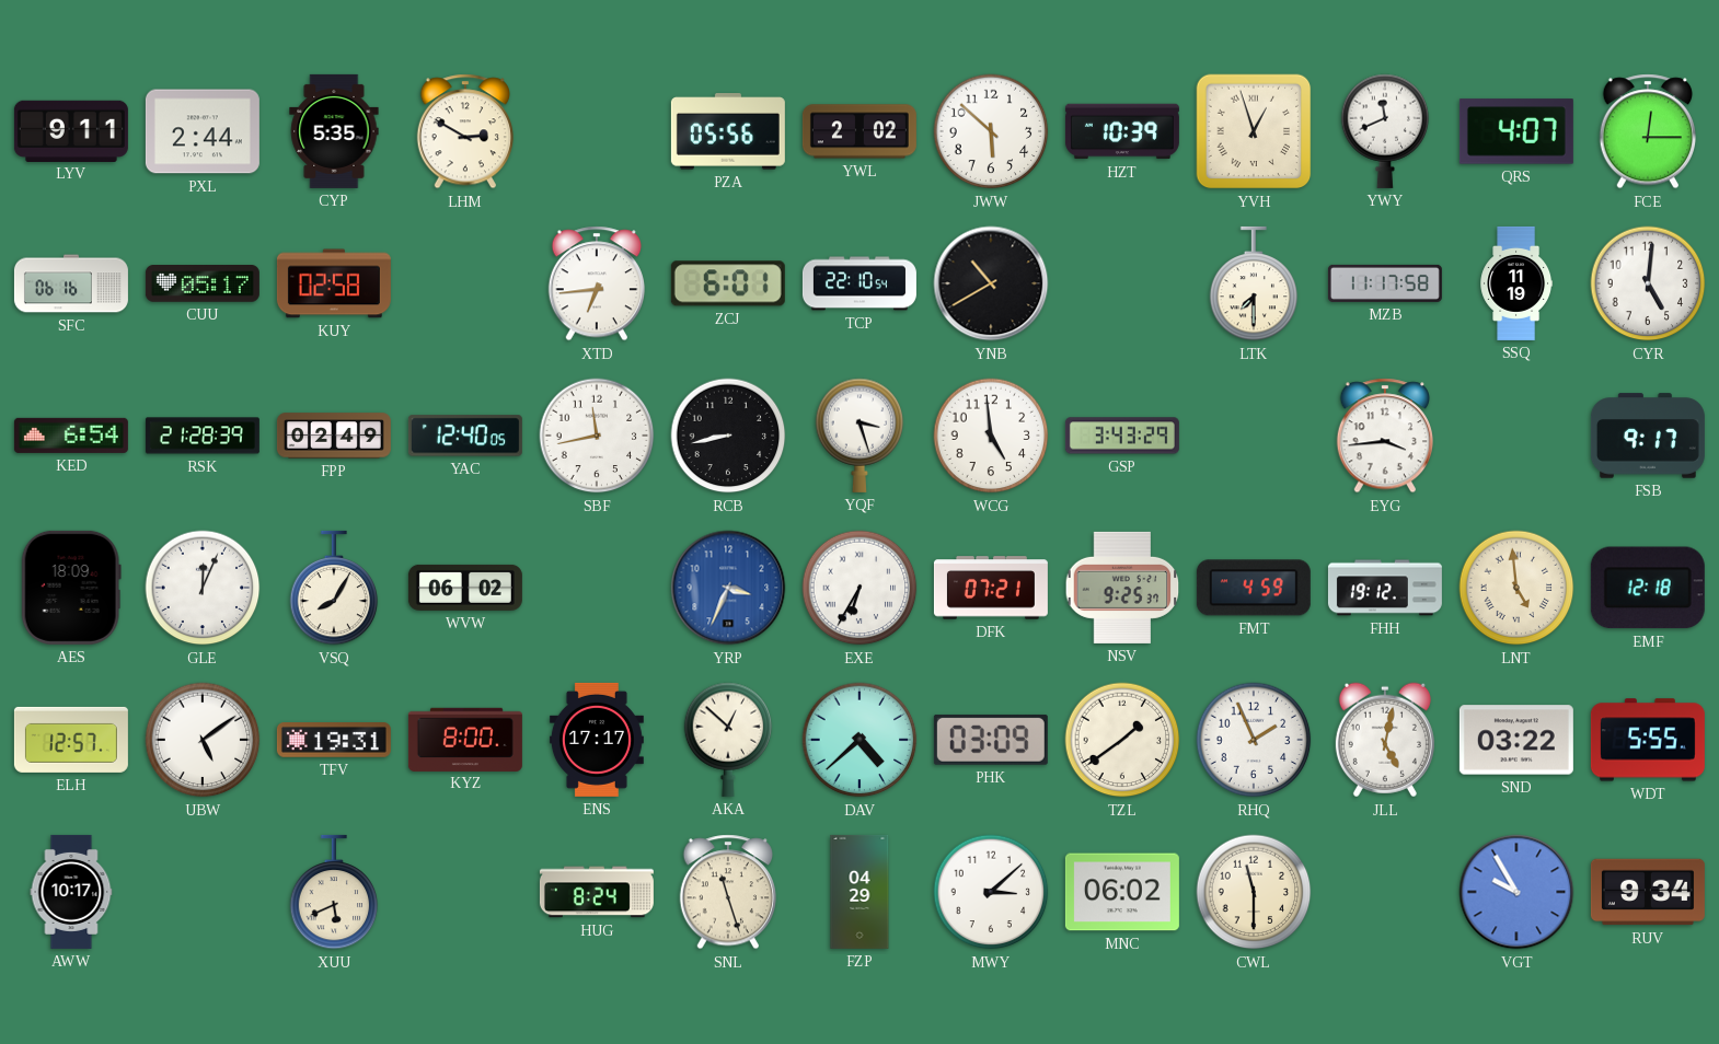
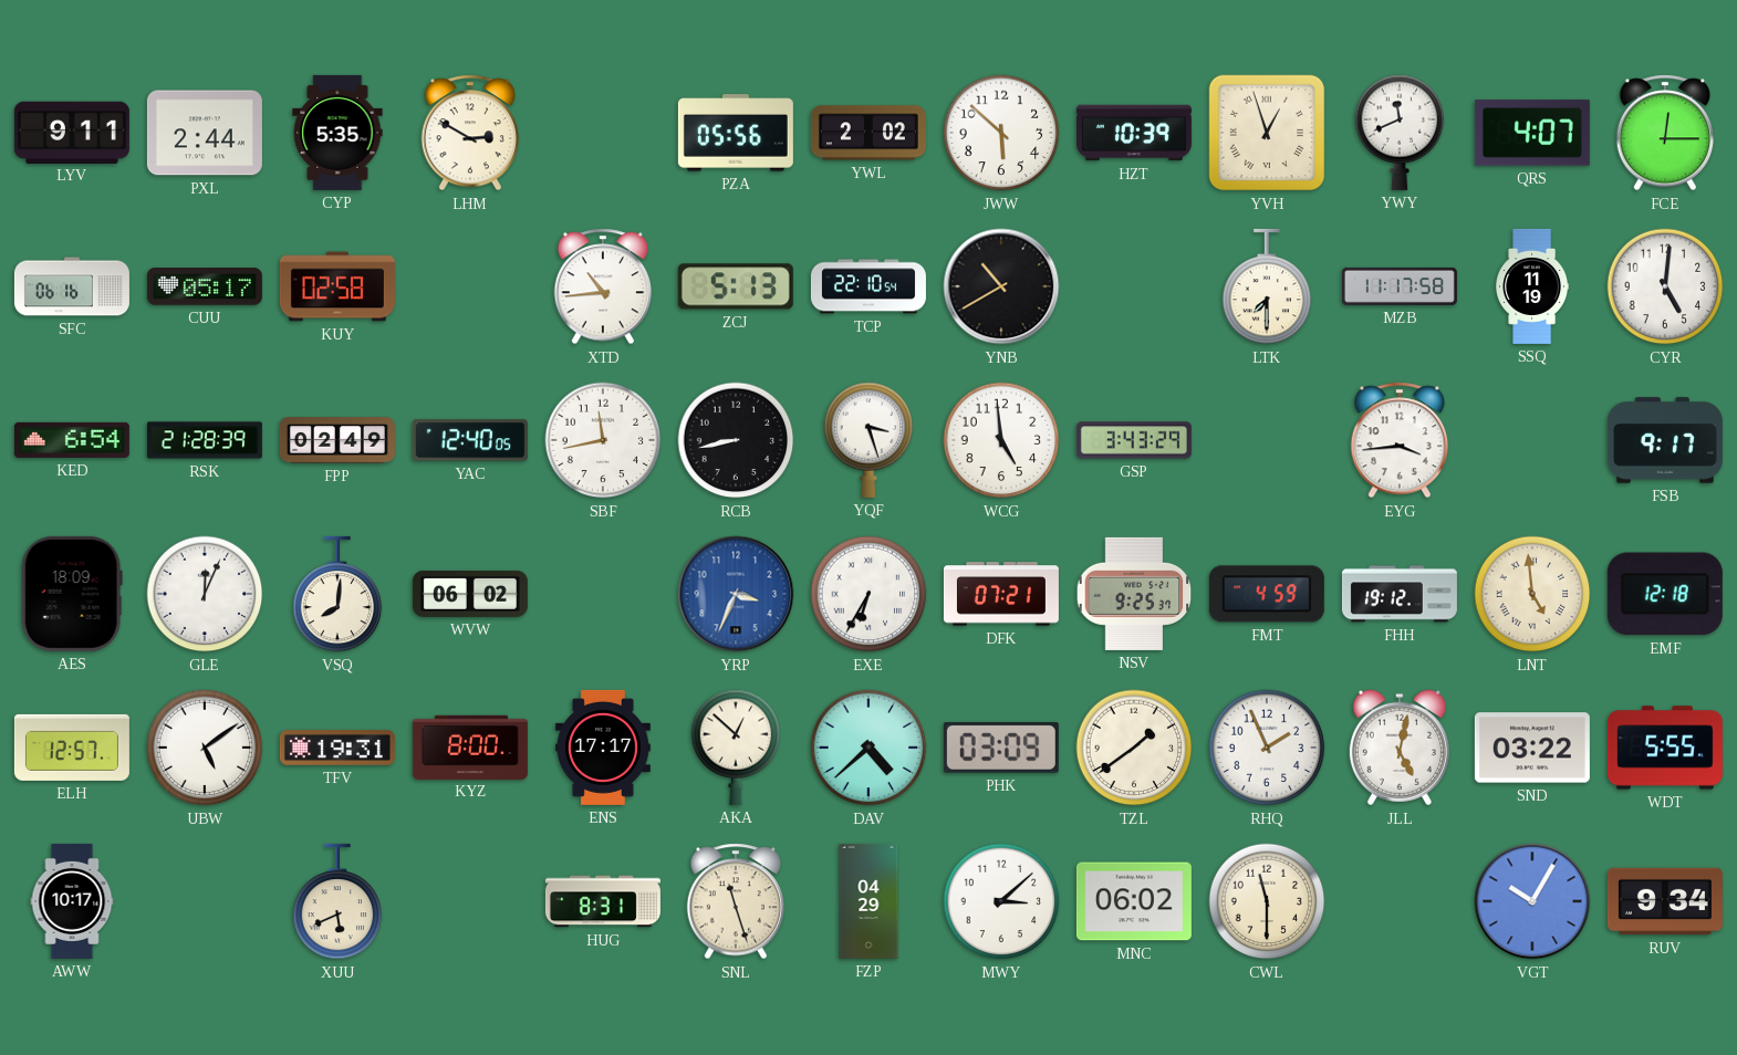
XTD: 6:44 -> 10:44
ZCJ: 6:01 -> 5:13
VSQ: 8:05 -> 8:01
HUG: 8:24 -> 8:31
VGT: 9:55 -> 10:05
